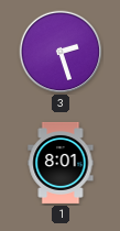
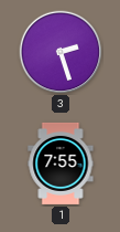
1: 8:01 -> 7:55
